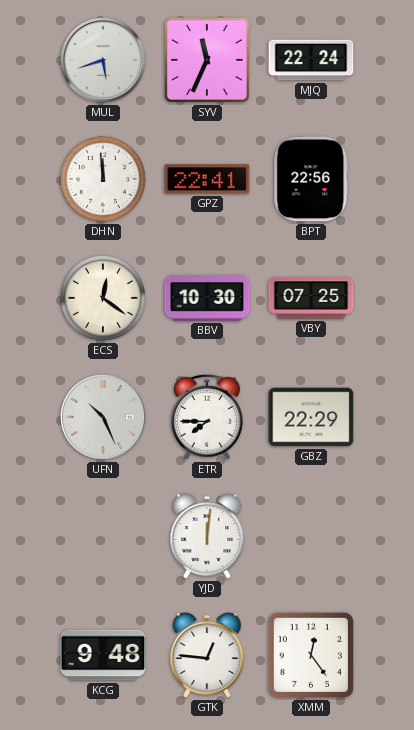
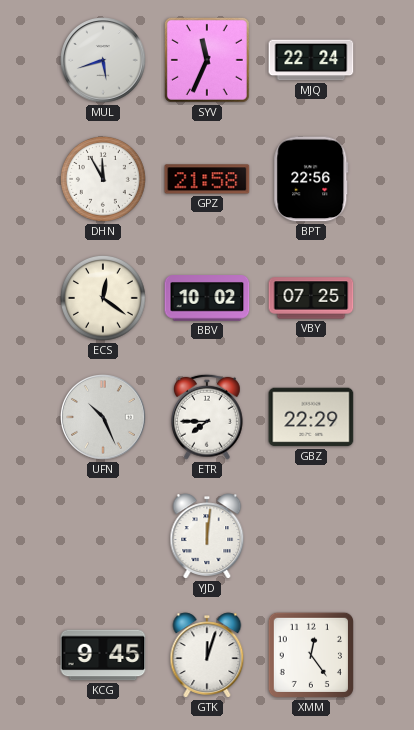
DHN: 11:59 -> 11:55
GPZ: 22:41 -> 21:58
BBV: 10:30 -> 10:02
KCG: 9:48 -> 9:45
GTK: 12:46 -> 12:03
